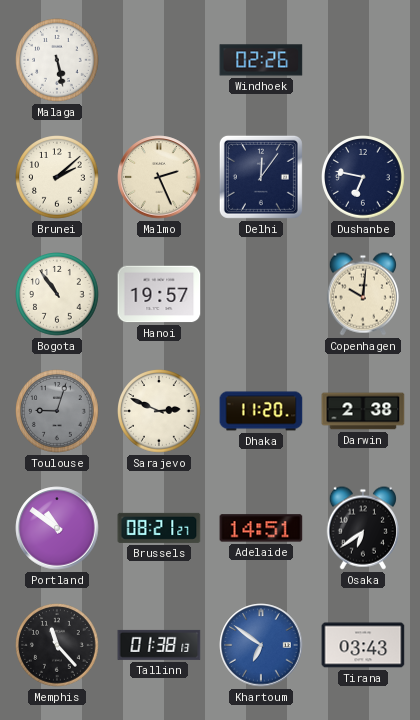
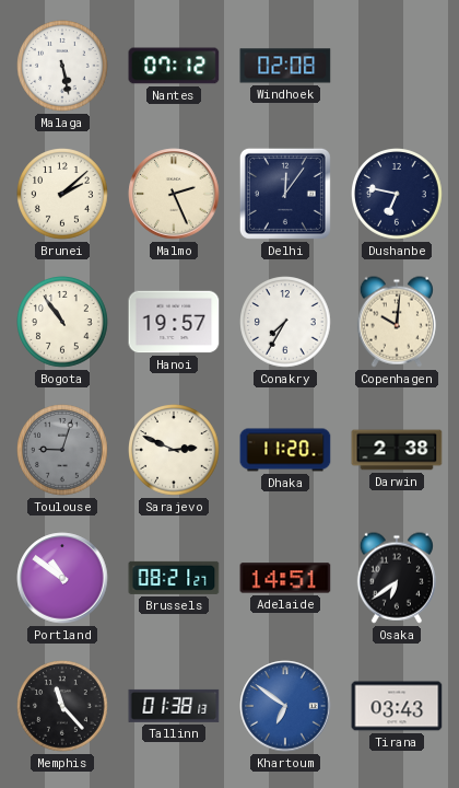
Nantes: none -> 07:12
Windhoek: 02:26 -> 02:08
Conakry: none -> 7:35
